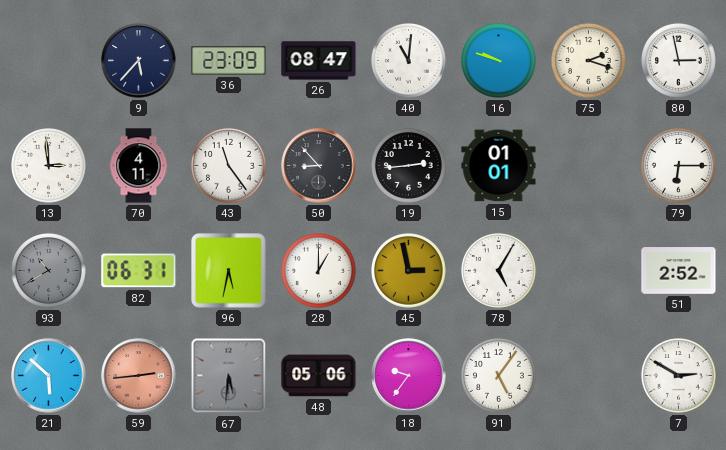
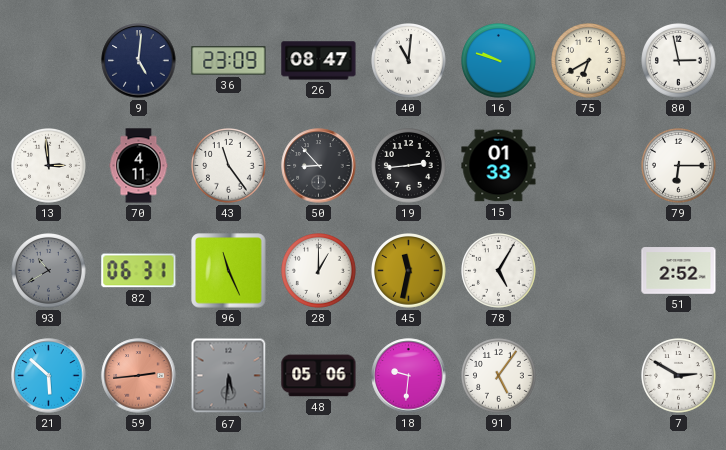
9: 5:37 -> 5:01
75: 2:18 -> 6:40
15: 01:01 -> 01:33
96: 5:32 -> 11:26
45: 2:58 -> 11:32
18: 9:36 -> 9:31
